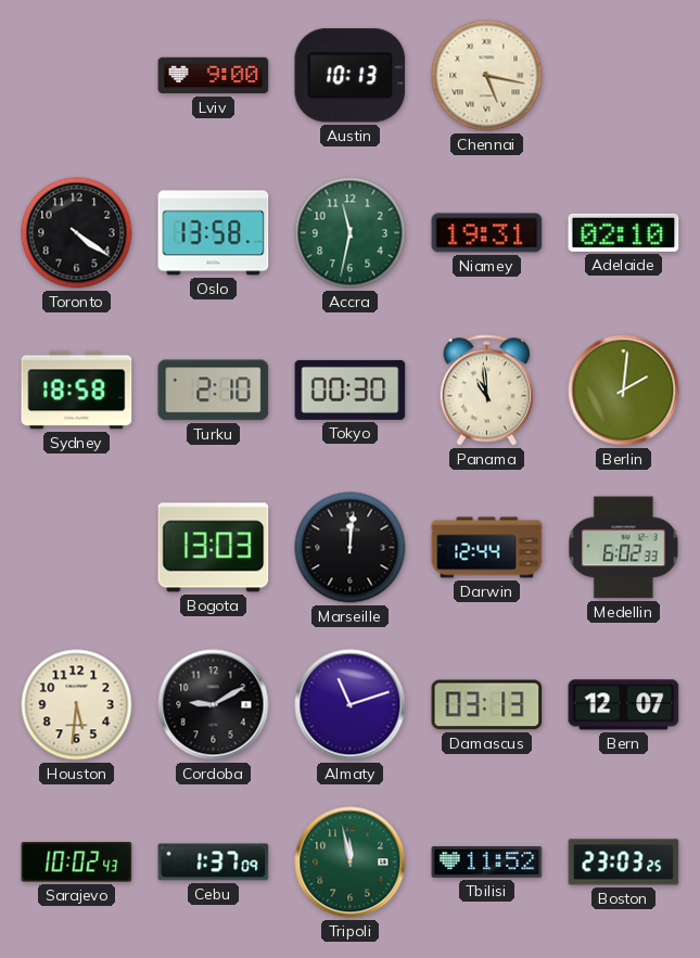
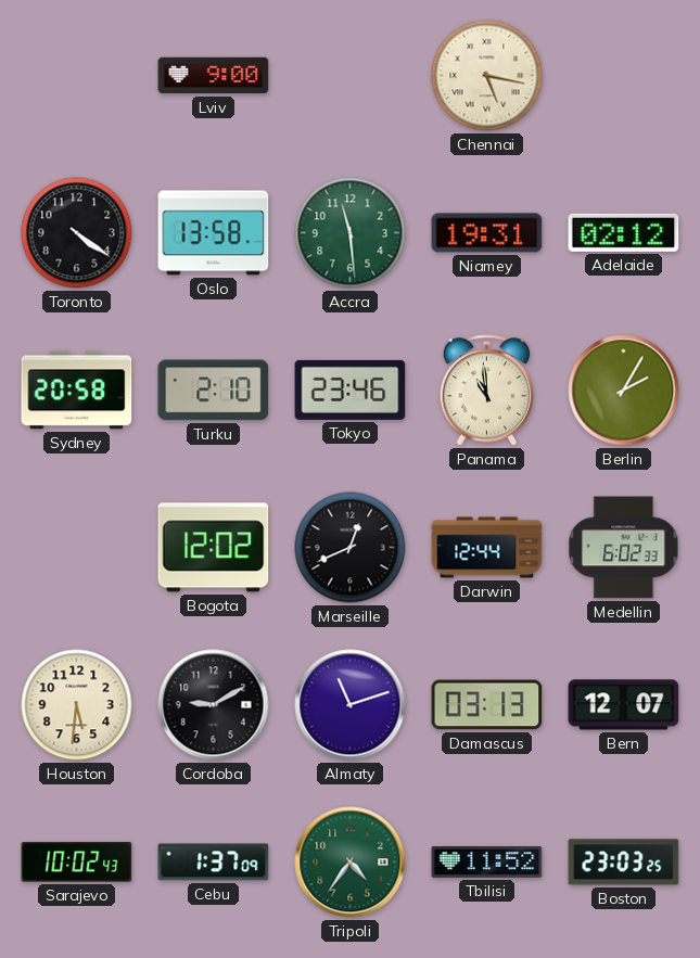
Austin: 10:13 -> none
Accra: 11:32 -> 11:29
Adelaide: 02:10 -> 02:12
Sydney: 18:58 -> 20:58
Tokyo: 00:30 -> 23:46
Berlin: 2:01 -> 2:05
Bogota: 13:03 -> 12:02
Marseille: 12:01 -> 12:41
Tripoli: 11:58 -> 4:36
